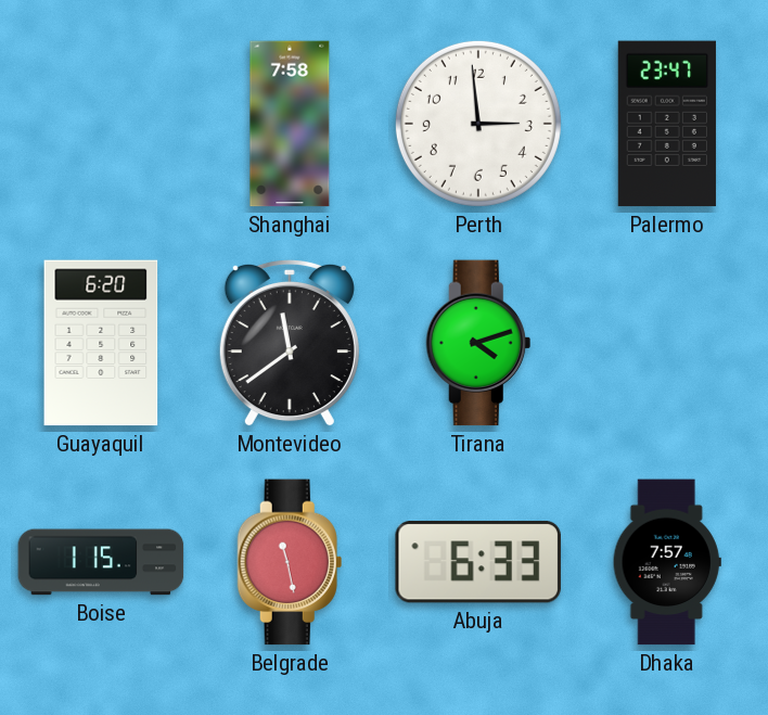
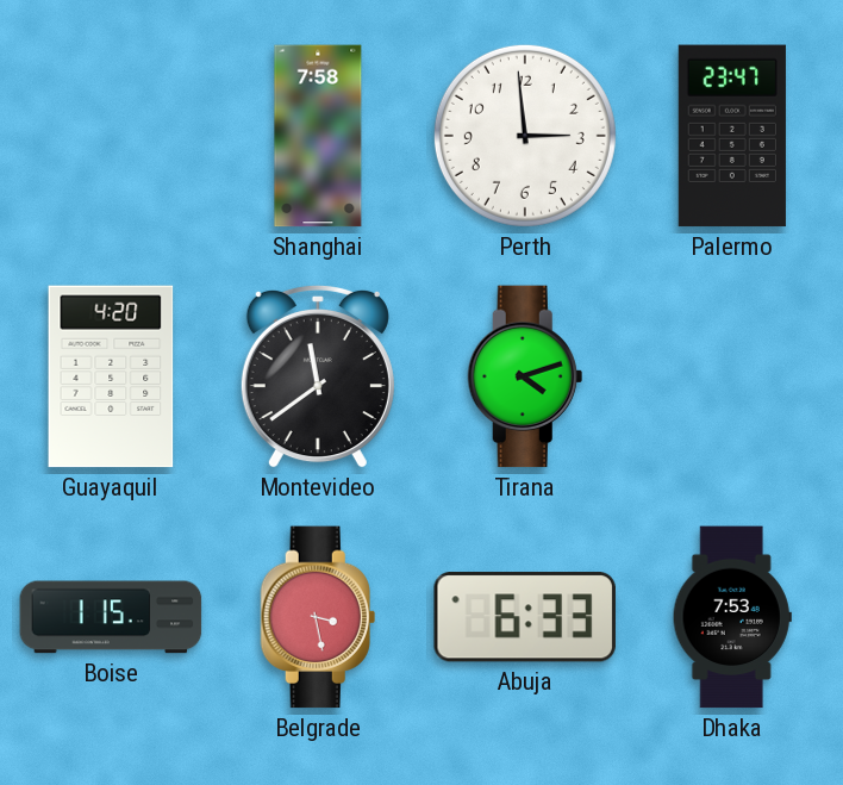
Guayaquil: 6:20 -> 4:20
Belgrade: 11:28 -> 3:28
Dhaka: 7:57 -> 7:53
